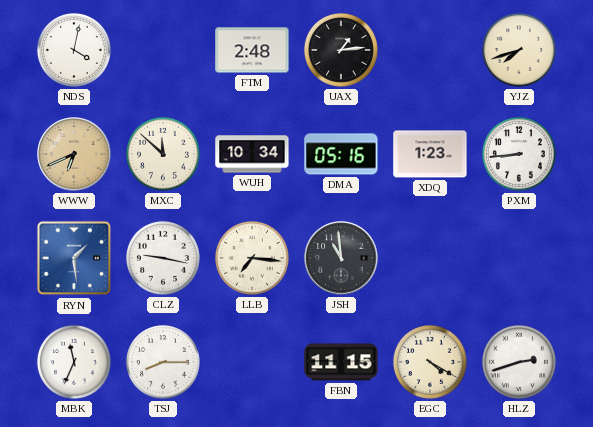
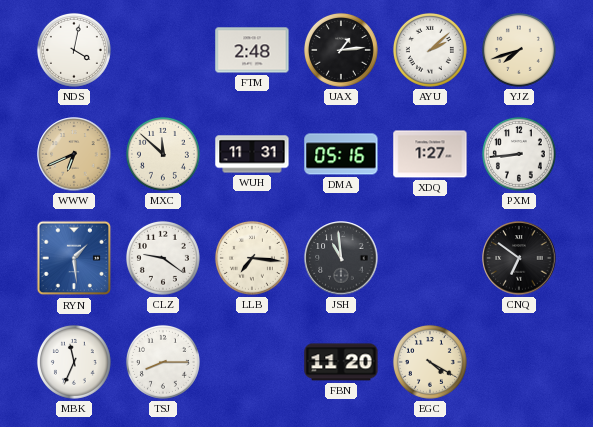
AYU: none -> 2:08
WUH: 10:34 -> 11:31
XDQ: 1:23 -> 1:27
CLZ: 9:17 -> 9:21
CNQ: none -> 6:51
FBN: 11:15 -> 11:20
HLZ: 2:42 -> none
